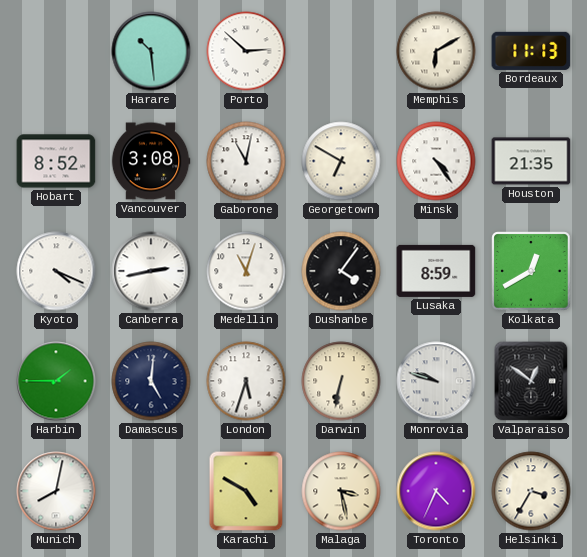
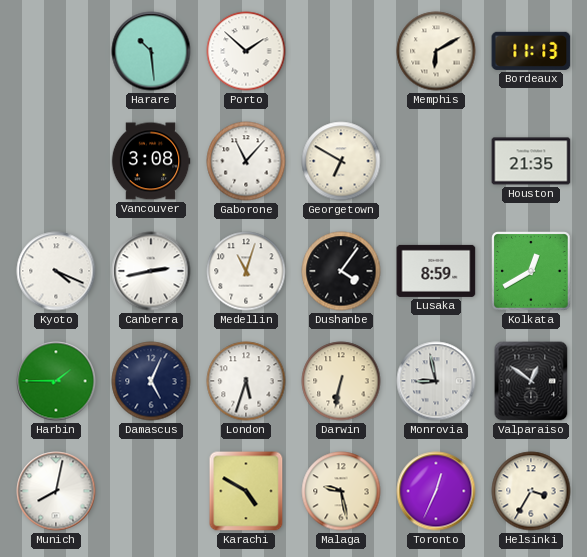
Porto: 2:52 -> 1:52
Hobart: 8:52 -> none
Gaborone: 11:02 -> 11:07
Minsk: 4:24 -> none
Damascus: 5:01 -> 5:04
Monrovia: 9:48 -> 8:58
Malaga: 3:28 -> 9:28
Toronto: 4:34 -> 12:34
